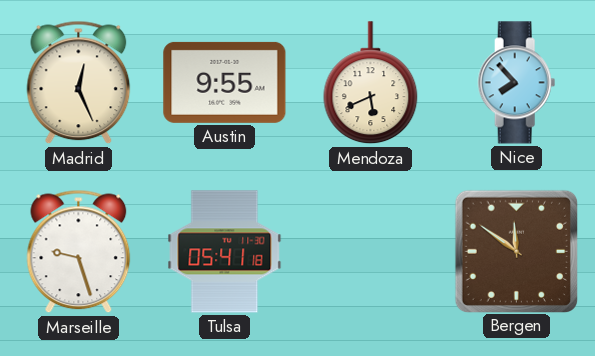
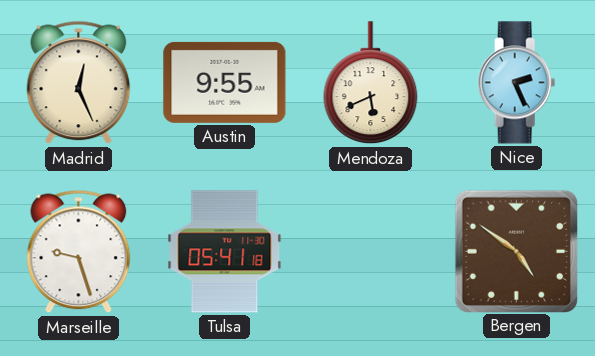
Nice: 7:53 -> 2:26
Bergen: 11:51 -> 4:51
